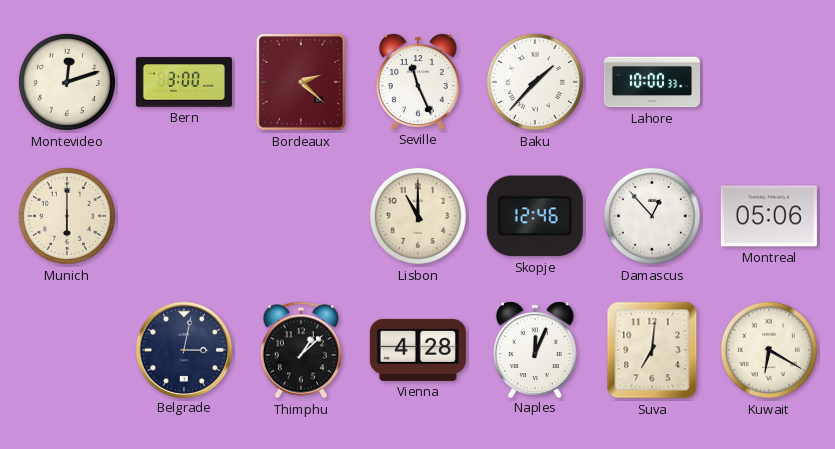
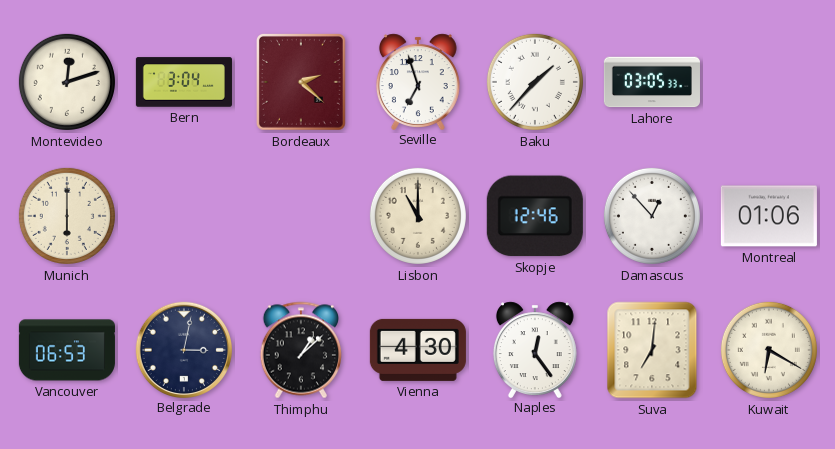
Bern: 3:00 -> 3:04
Seville: 11:26 -> 6:57
Lahore: 10:00 -> 03:05
Montreal: 05:06 -> 01:06
Vancouver: none -> 06:53
Vienna: 4:28 -> 4:30
Naples: 12:04 -> 12:24
